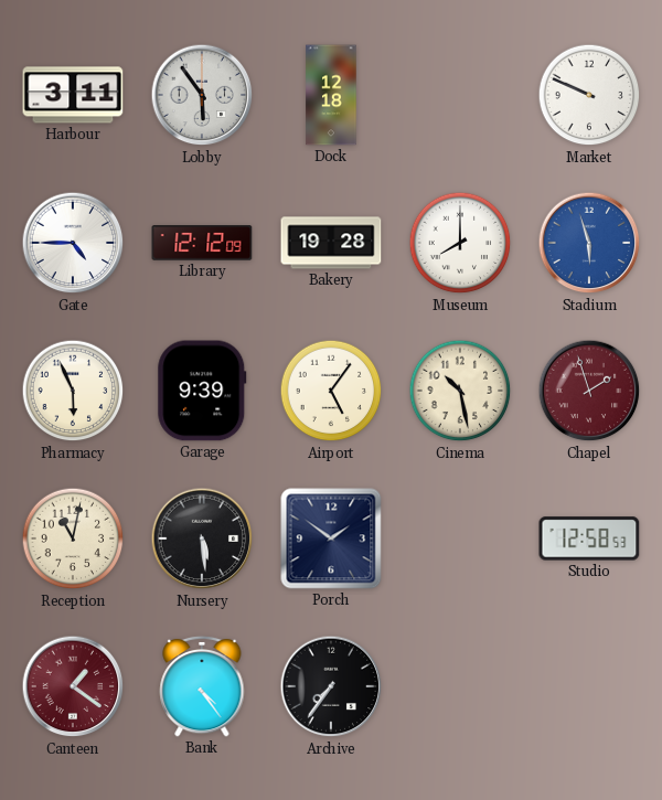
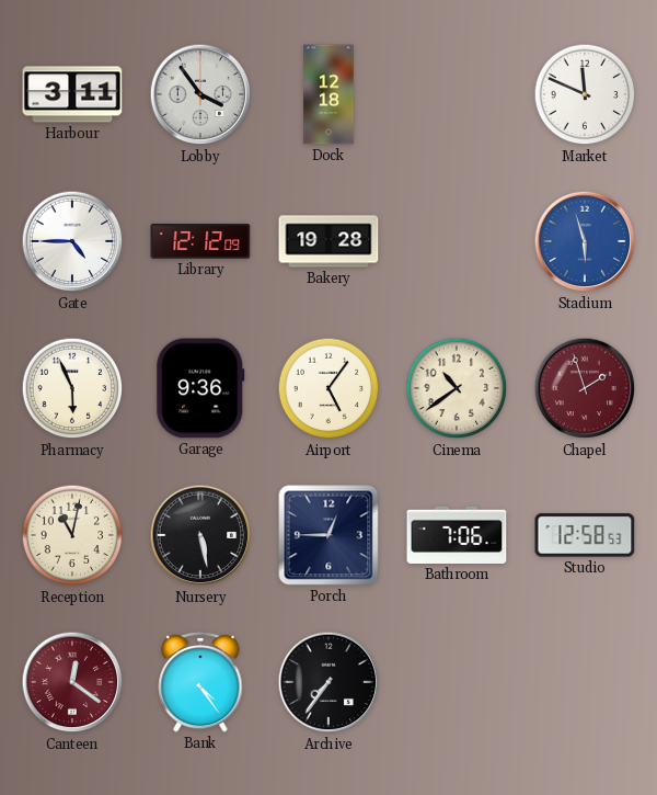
Lobby: 5:54 -> 3:54
Market: 9:49 -> 11:49
Museum: 8:00 -> none
Garage: 9:39 -> 9:36
Cinema: 10:28 -> 10:39
Nursery: 5:29 -> 5:28
Porch: 1:51 -> 12:45
Bathroom: none -> 7:06
Canteen: 1:21 -> 12:21
